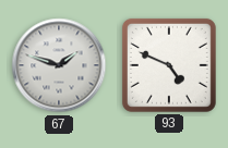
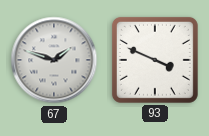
93: 4:49 -> 3:49
